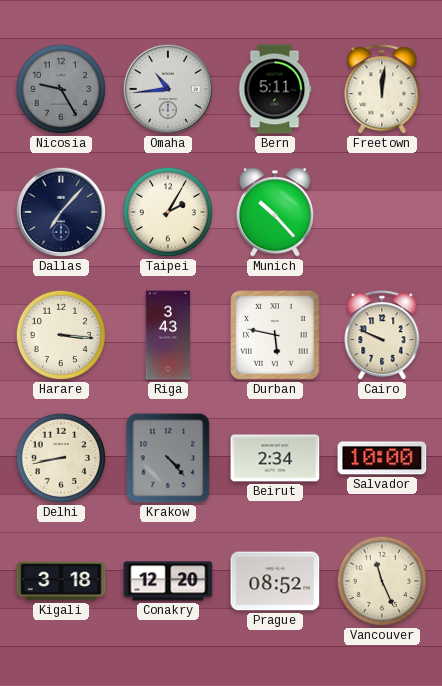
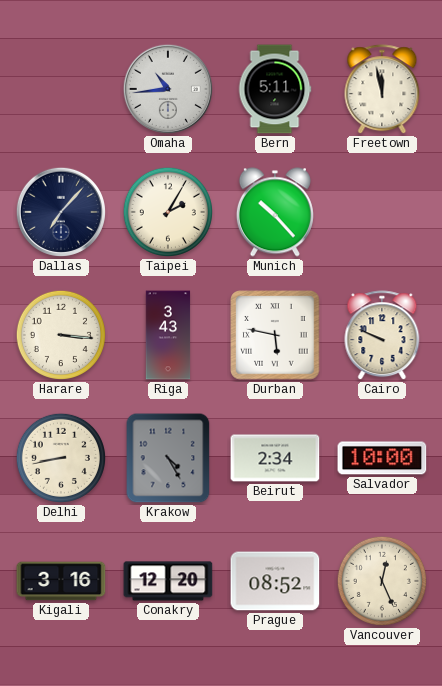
Nicosia: 9:25 -> none
Freetown: 12:01 -> 11:58
Krakow: 4:23 -> 4:25
Kigali: 3:18 -> 3:16
Vancouver: 11:26 -> 12:26
